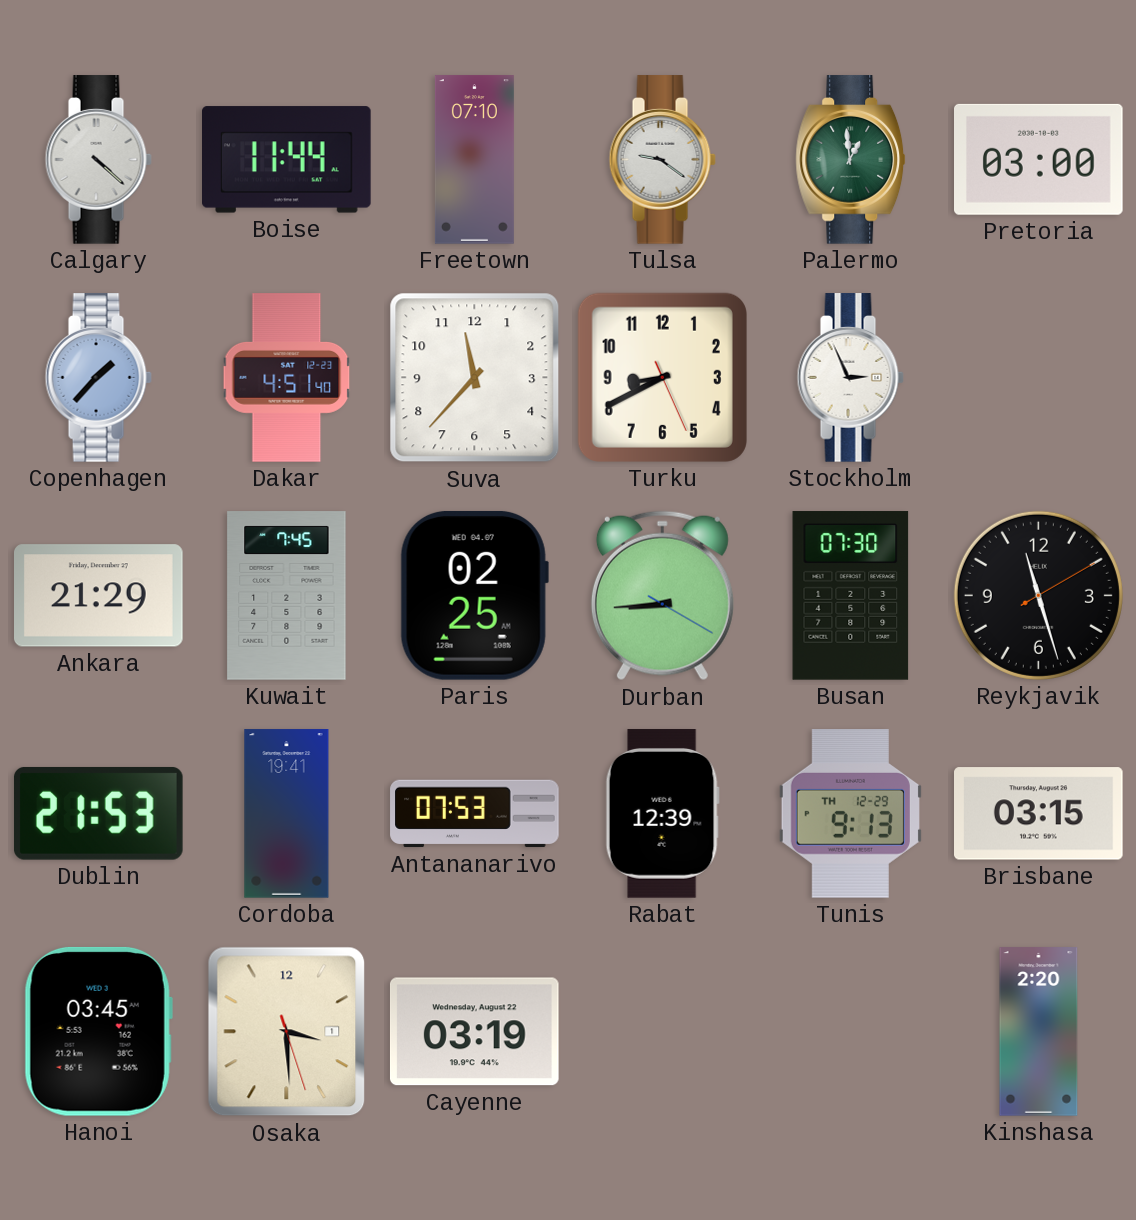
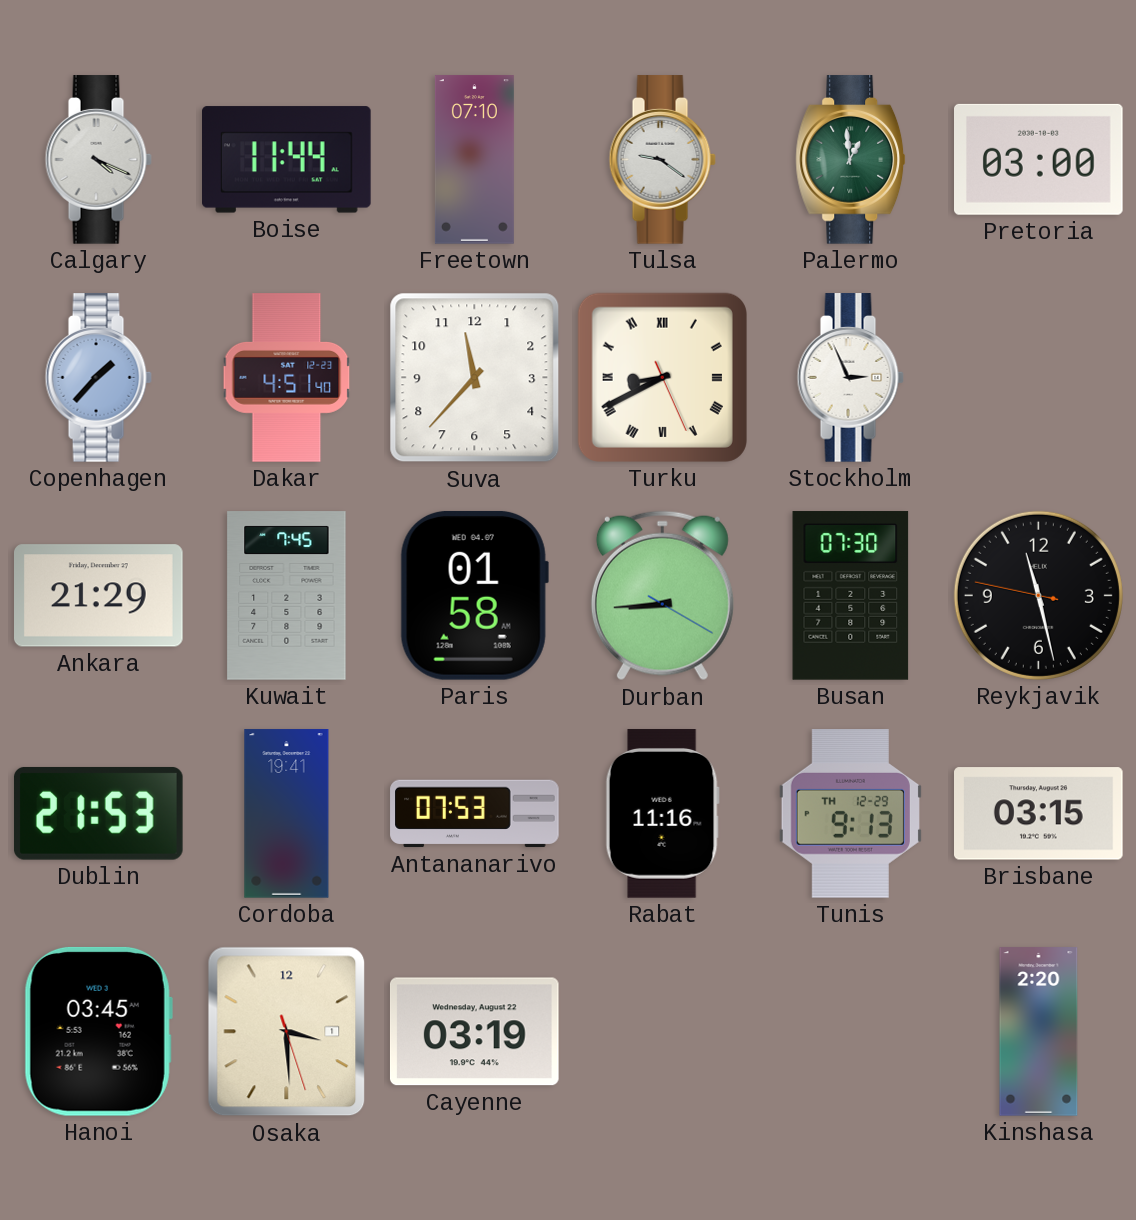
Calgary: 4:22 -> 4:19
Turku numerals: Arabic -> Roman
Paris: 02:25 -> 01:58
Reykjavik: 11:27:10 -> 11:27:47
Rabat: 12:39 -> 11:16
